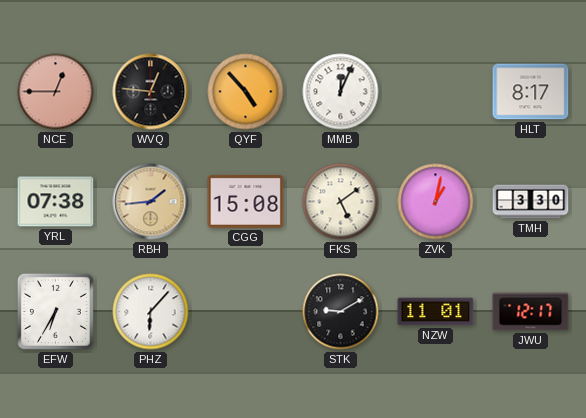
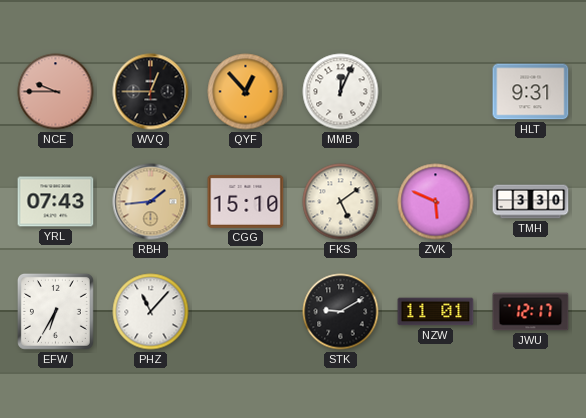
NCE: 12:45 -> 9:45
WVQ: 12:46 -> 12:45
QYF: 4:53 -> 12:53
HLT: 8:17 -> 9:31
YRL: 07:38 -> 07:43
CGG: 15:08 -> 15:10
ZVK: 1:02 -> 5:49
PHZ: 6:07 -> 11:07
